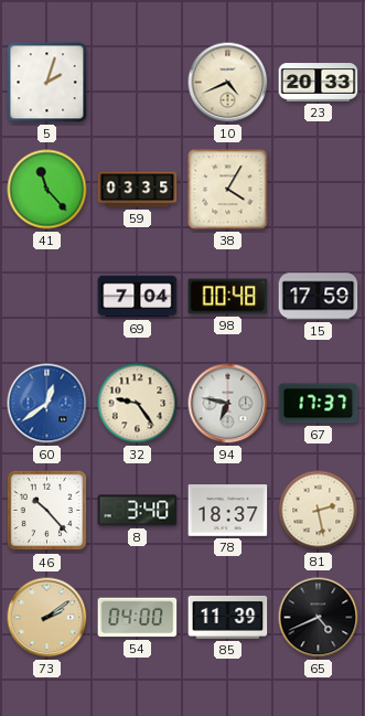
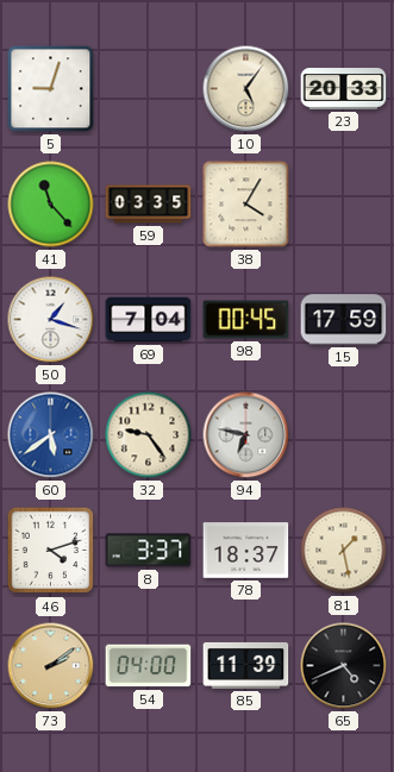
5: 2:03 -> 9:03
10: 4:41 -> 5:06
50: none -> 1:18
98: 00:48 -> 00:45
60: 12:39 -> 5:39
67: 17:37 -> none
46: 10:23 -> 4:12
8: 3:40 -> 3:37
81: 2:28 -> 1:28
